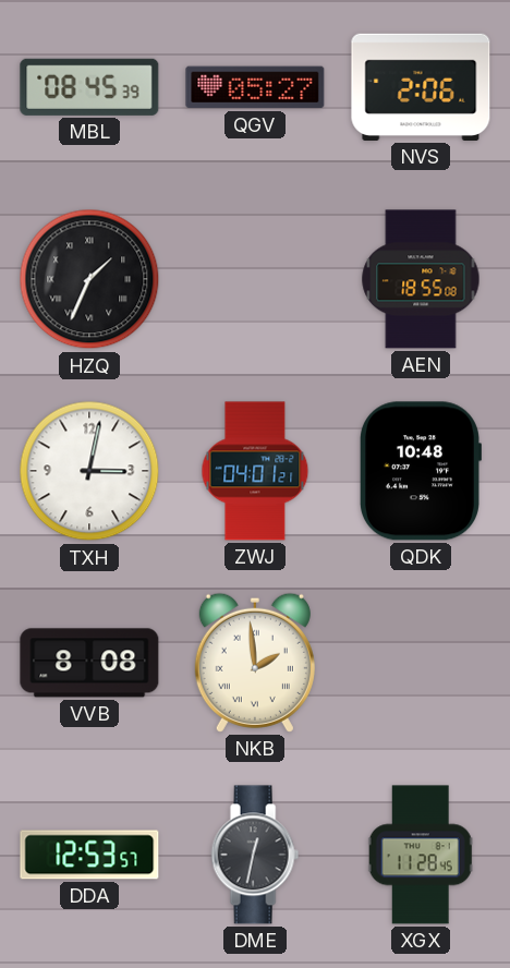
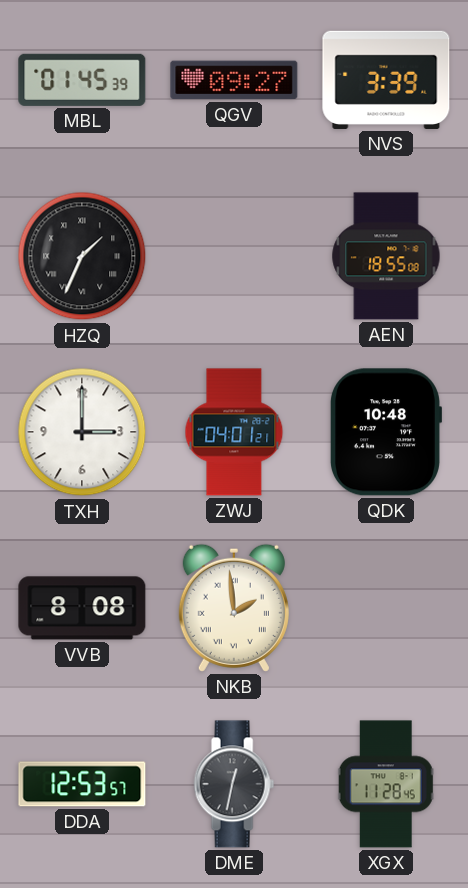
MBL: 08:45 -> 01:45
QGV: 05:27 -> 09:27
NVS: 2:06 -> 3:39
TXH: 3:02 -> 3:00
